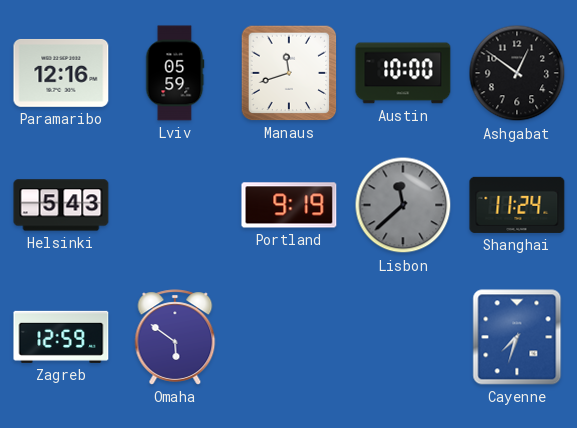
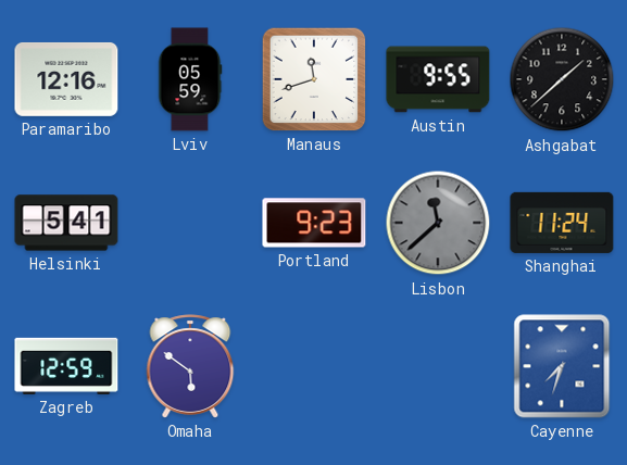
Austin: 10:00 -> 9:55
Ashgabat: 12:51 -> 1:38
Helsinki: 5:43 -> 5:41
Portland: 9:19 -> 9:23
